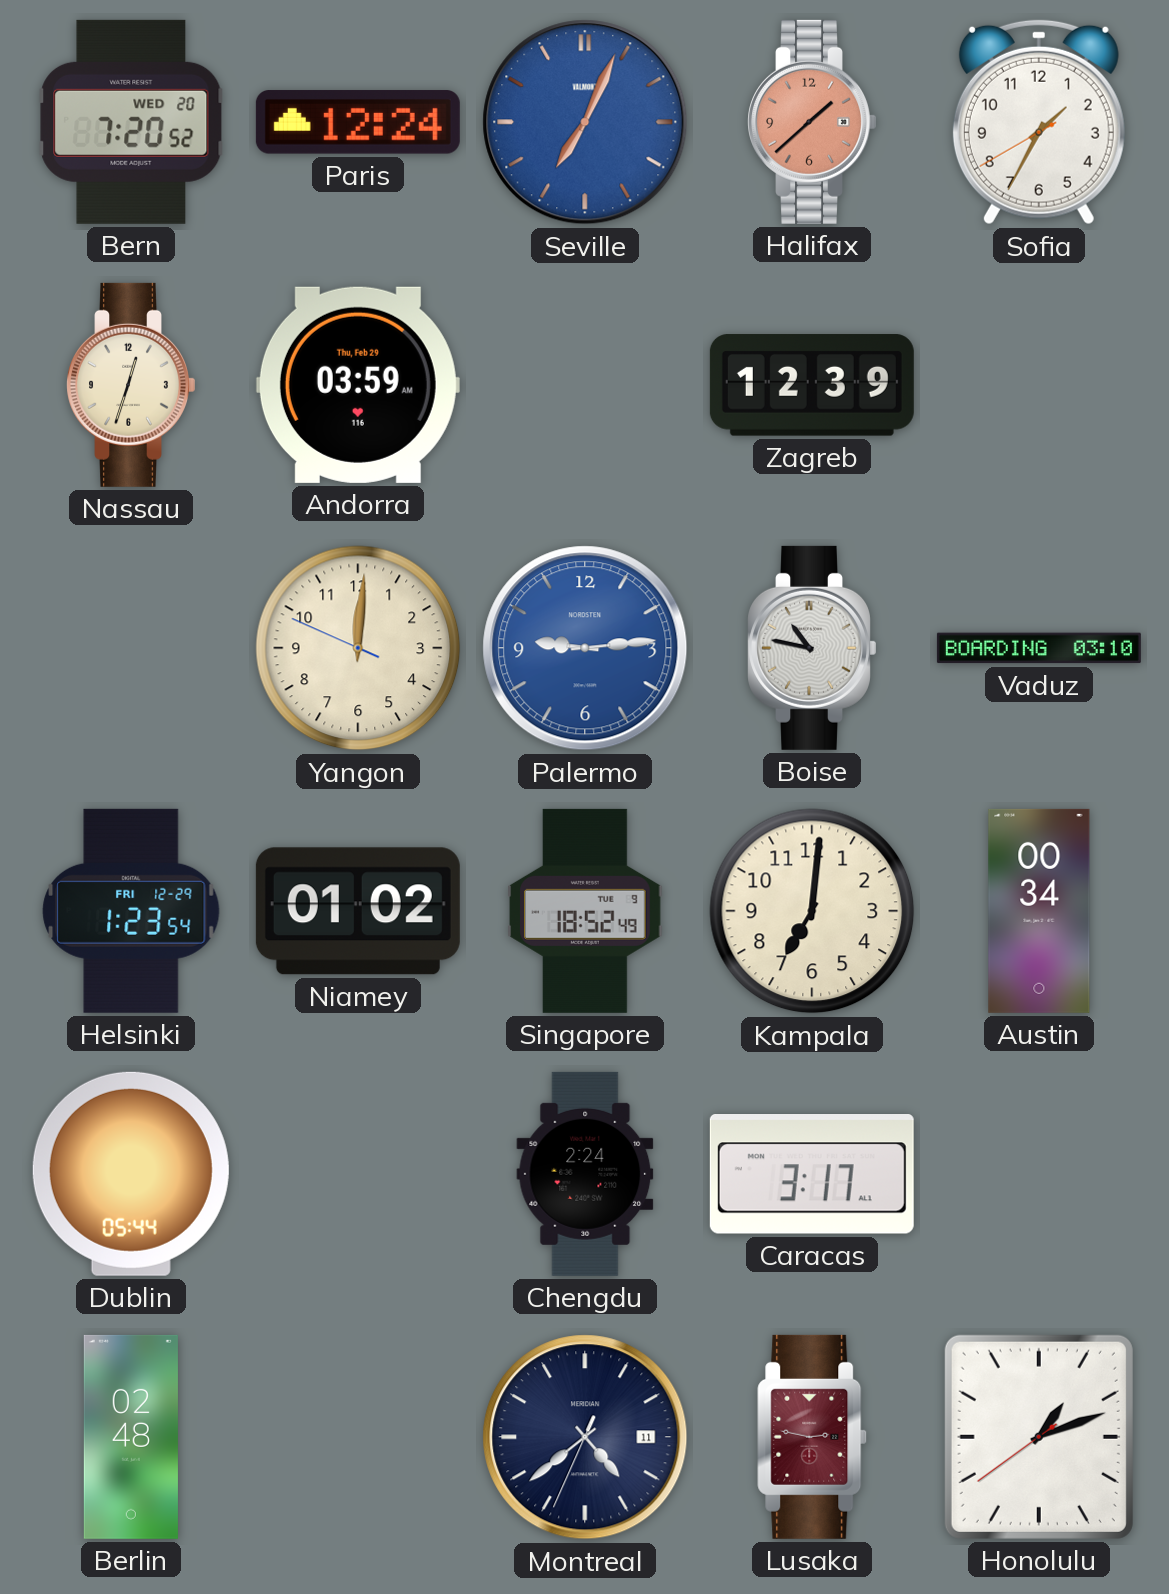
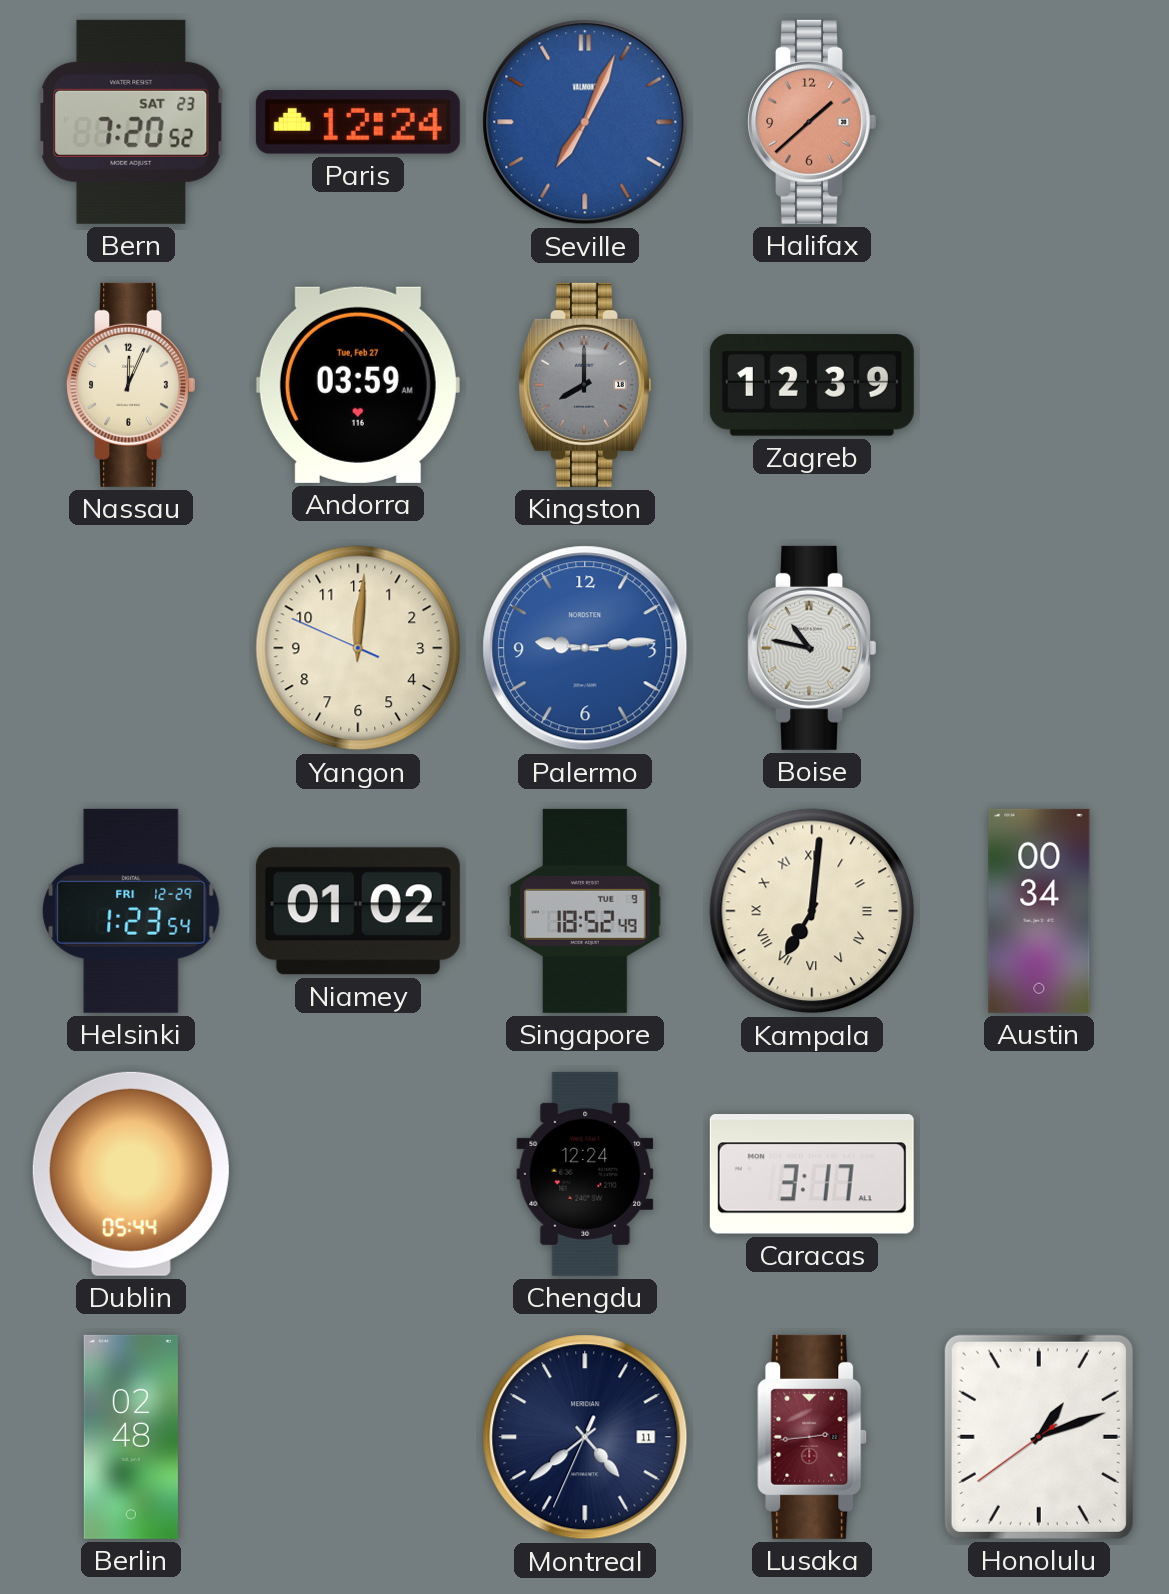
Bern date: WED 20 -> SAT 23
Sofia: 1:34 -> none
Nassau: 12:33 -> 12:04
Andorra date: Thu, Feb 29 -> Tue, Feb 27
Kingston: none -> 8:00
Vaduz: 03:10 -> none
Kampala numerals: Arabic -> Roman
Chengdu: 2:24 -> 12:24
Lusaka: 2:47 -> 2:44
